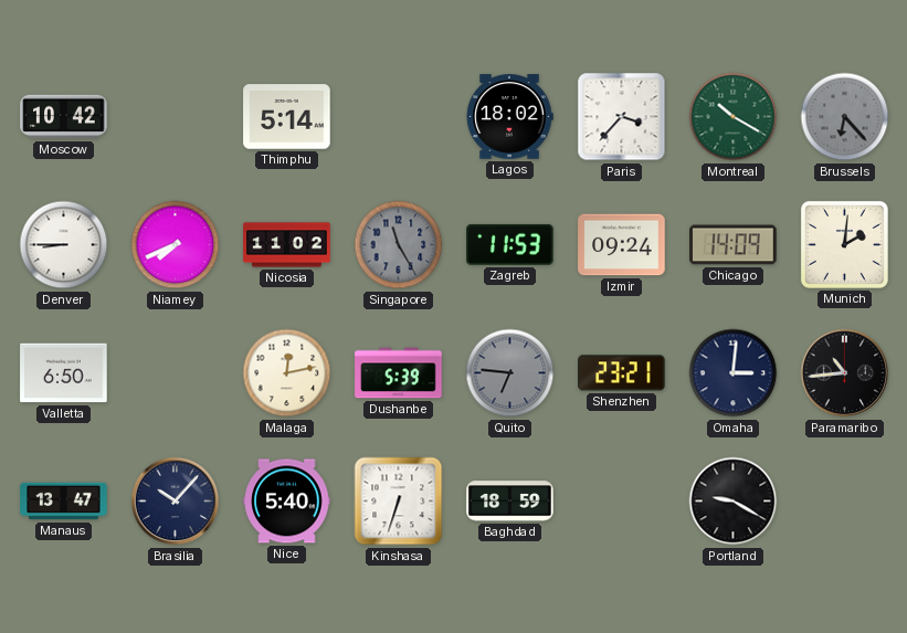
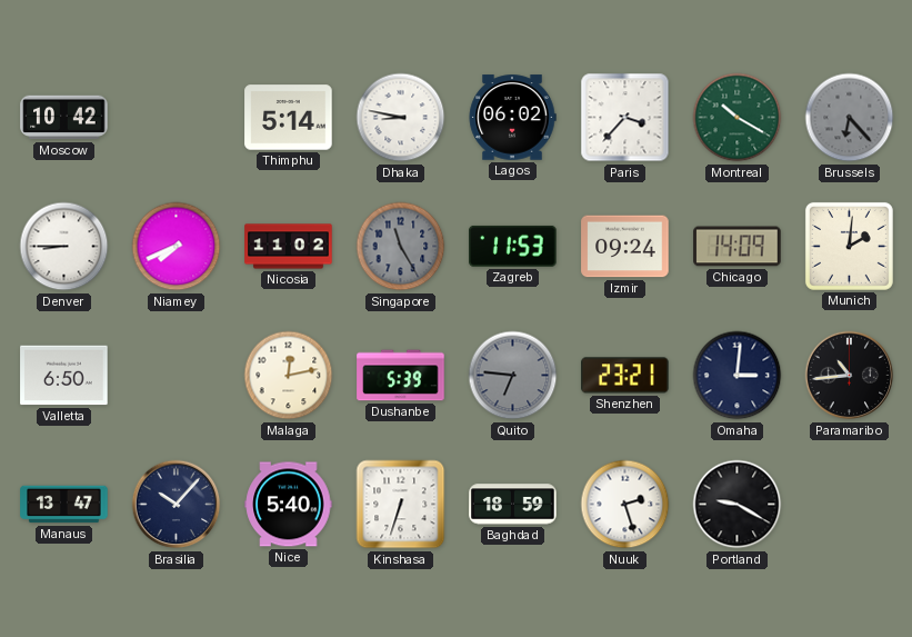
Dhaka: none -> 8:47
Lagos: 18:02 -> 06:02
Nuuk: none -> 2:27
